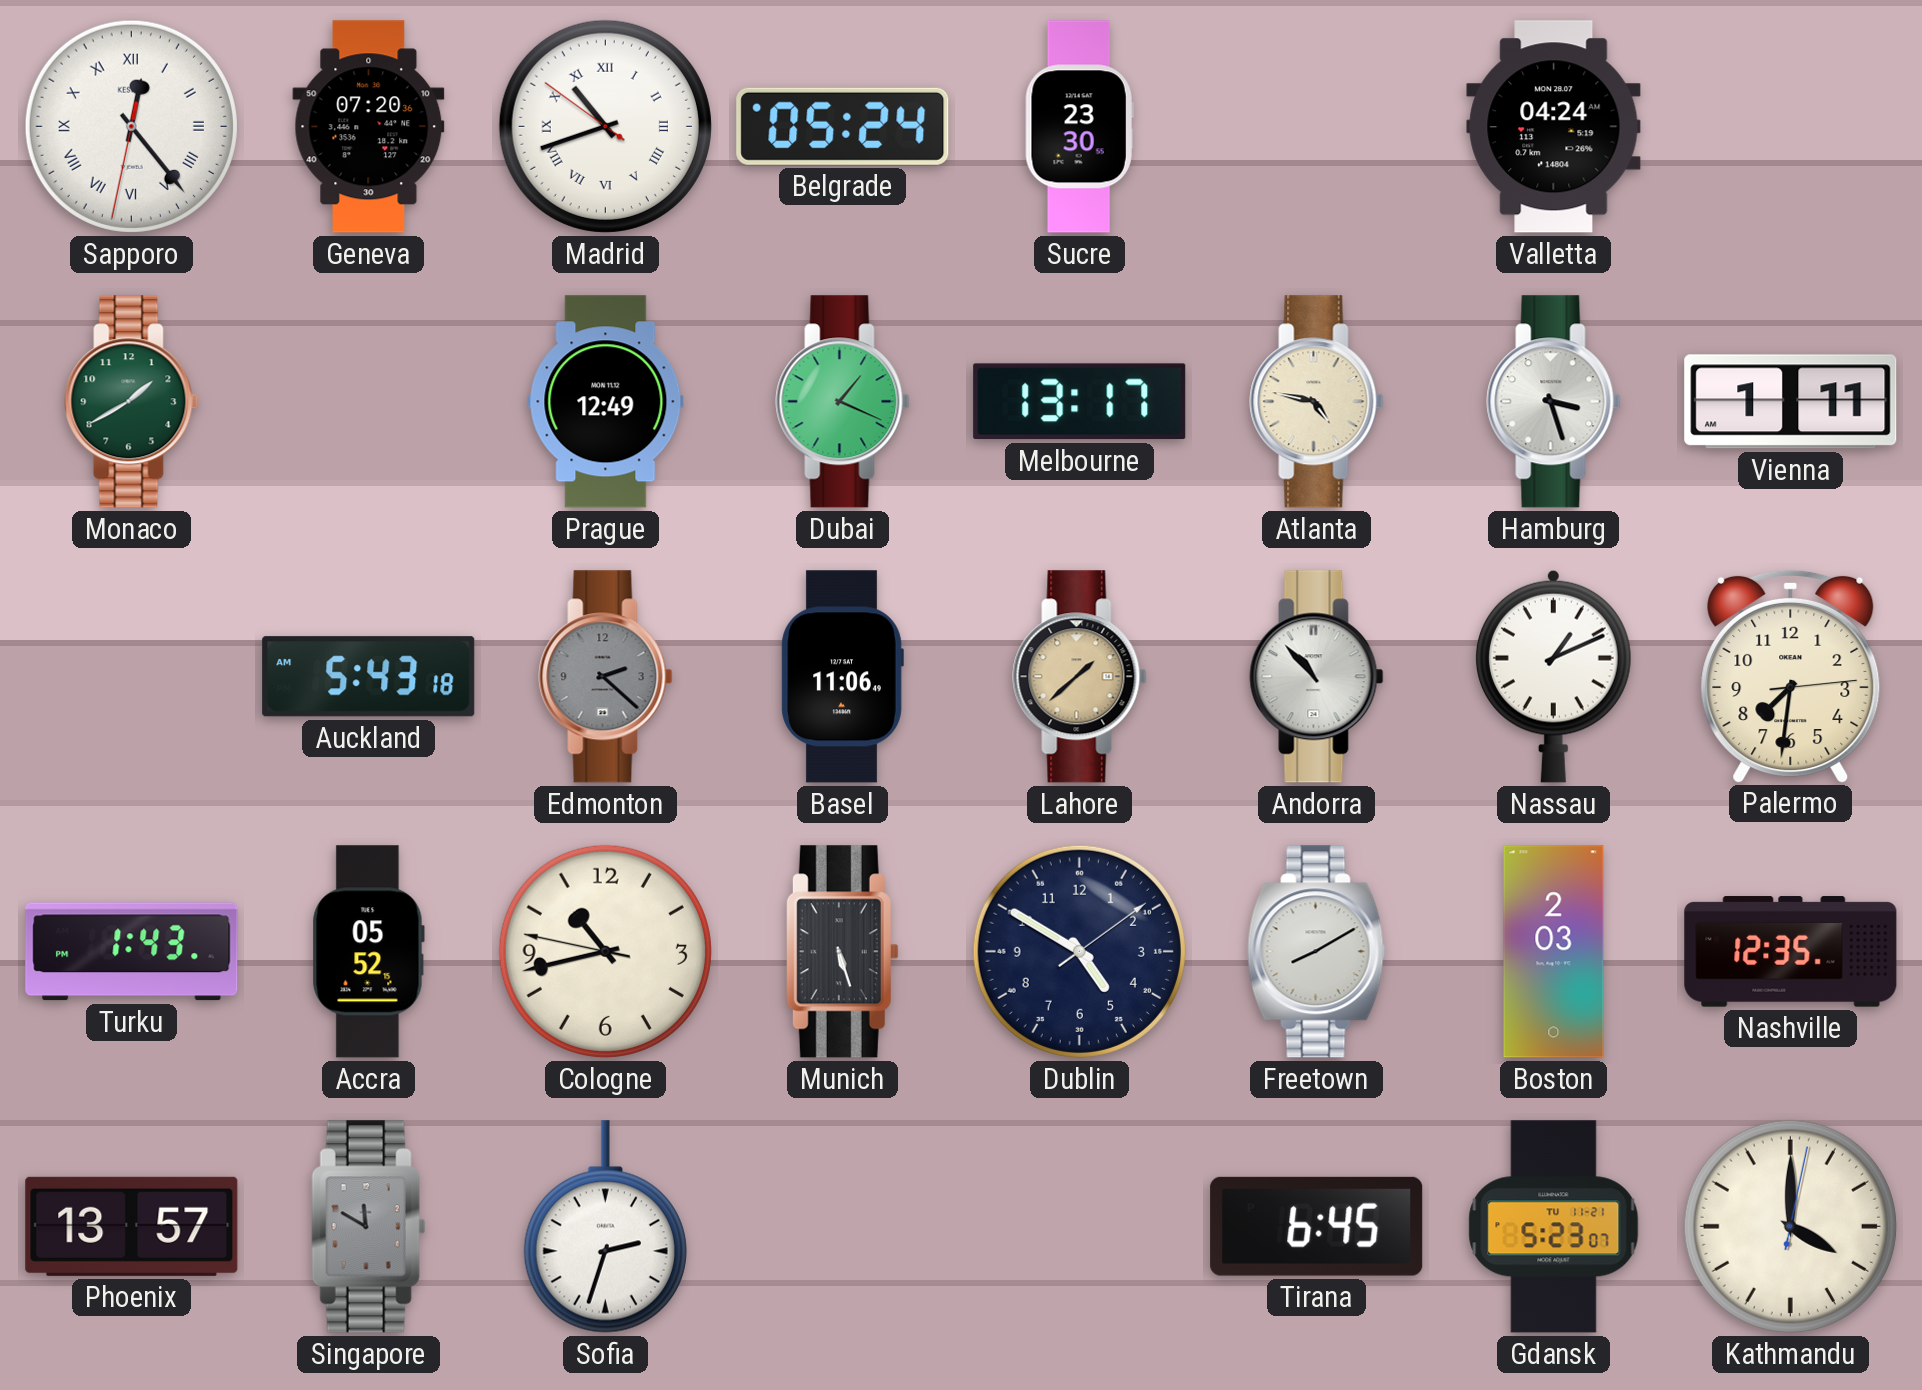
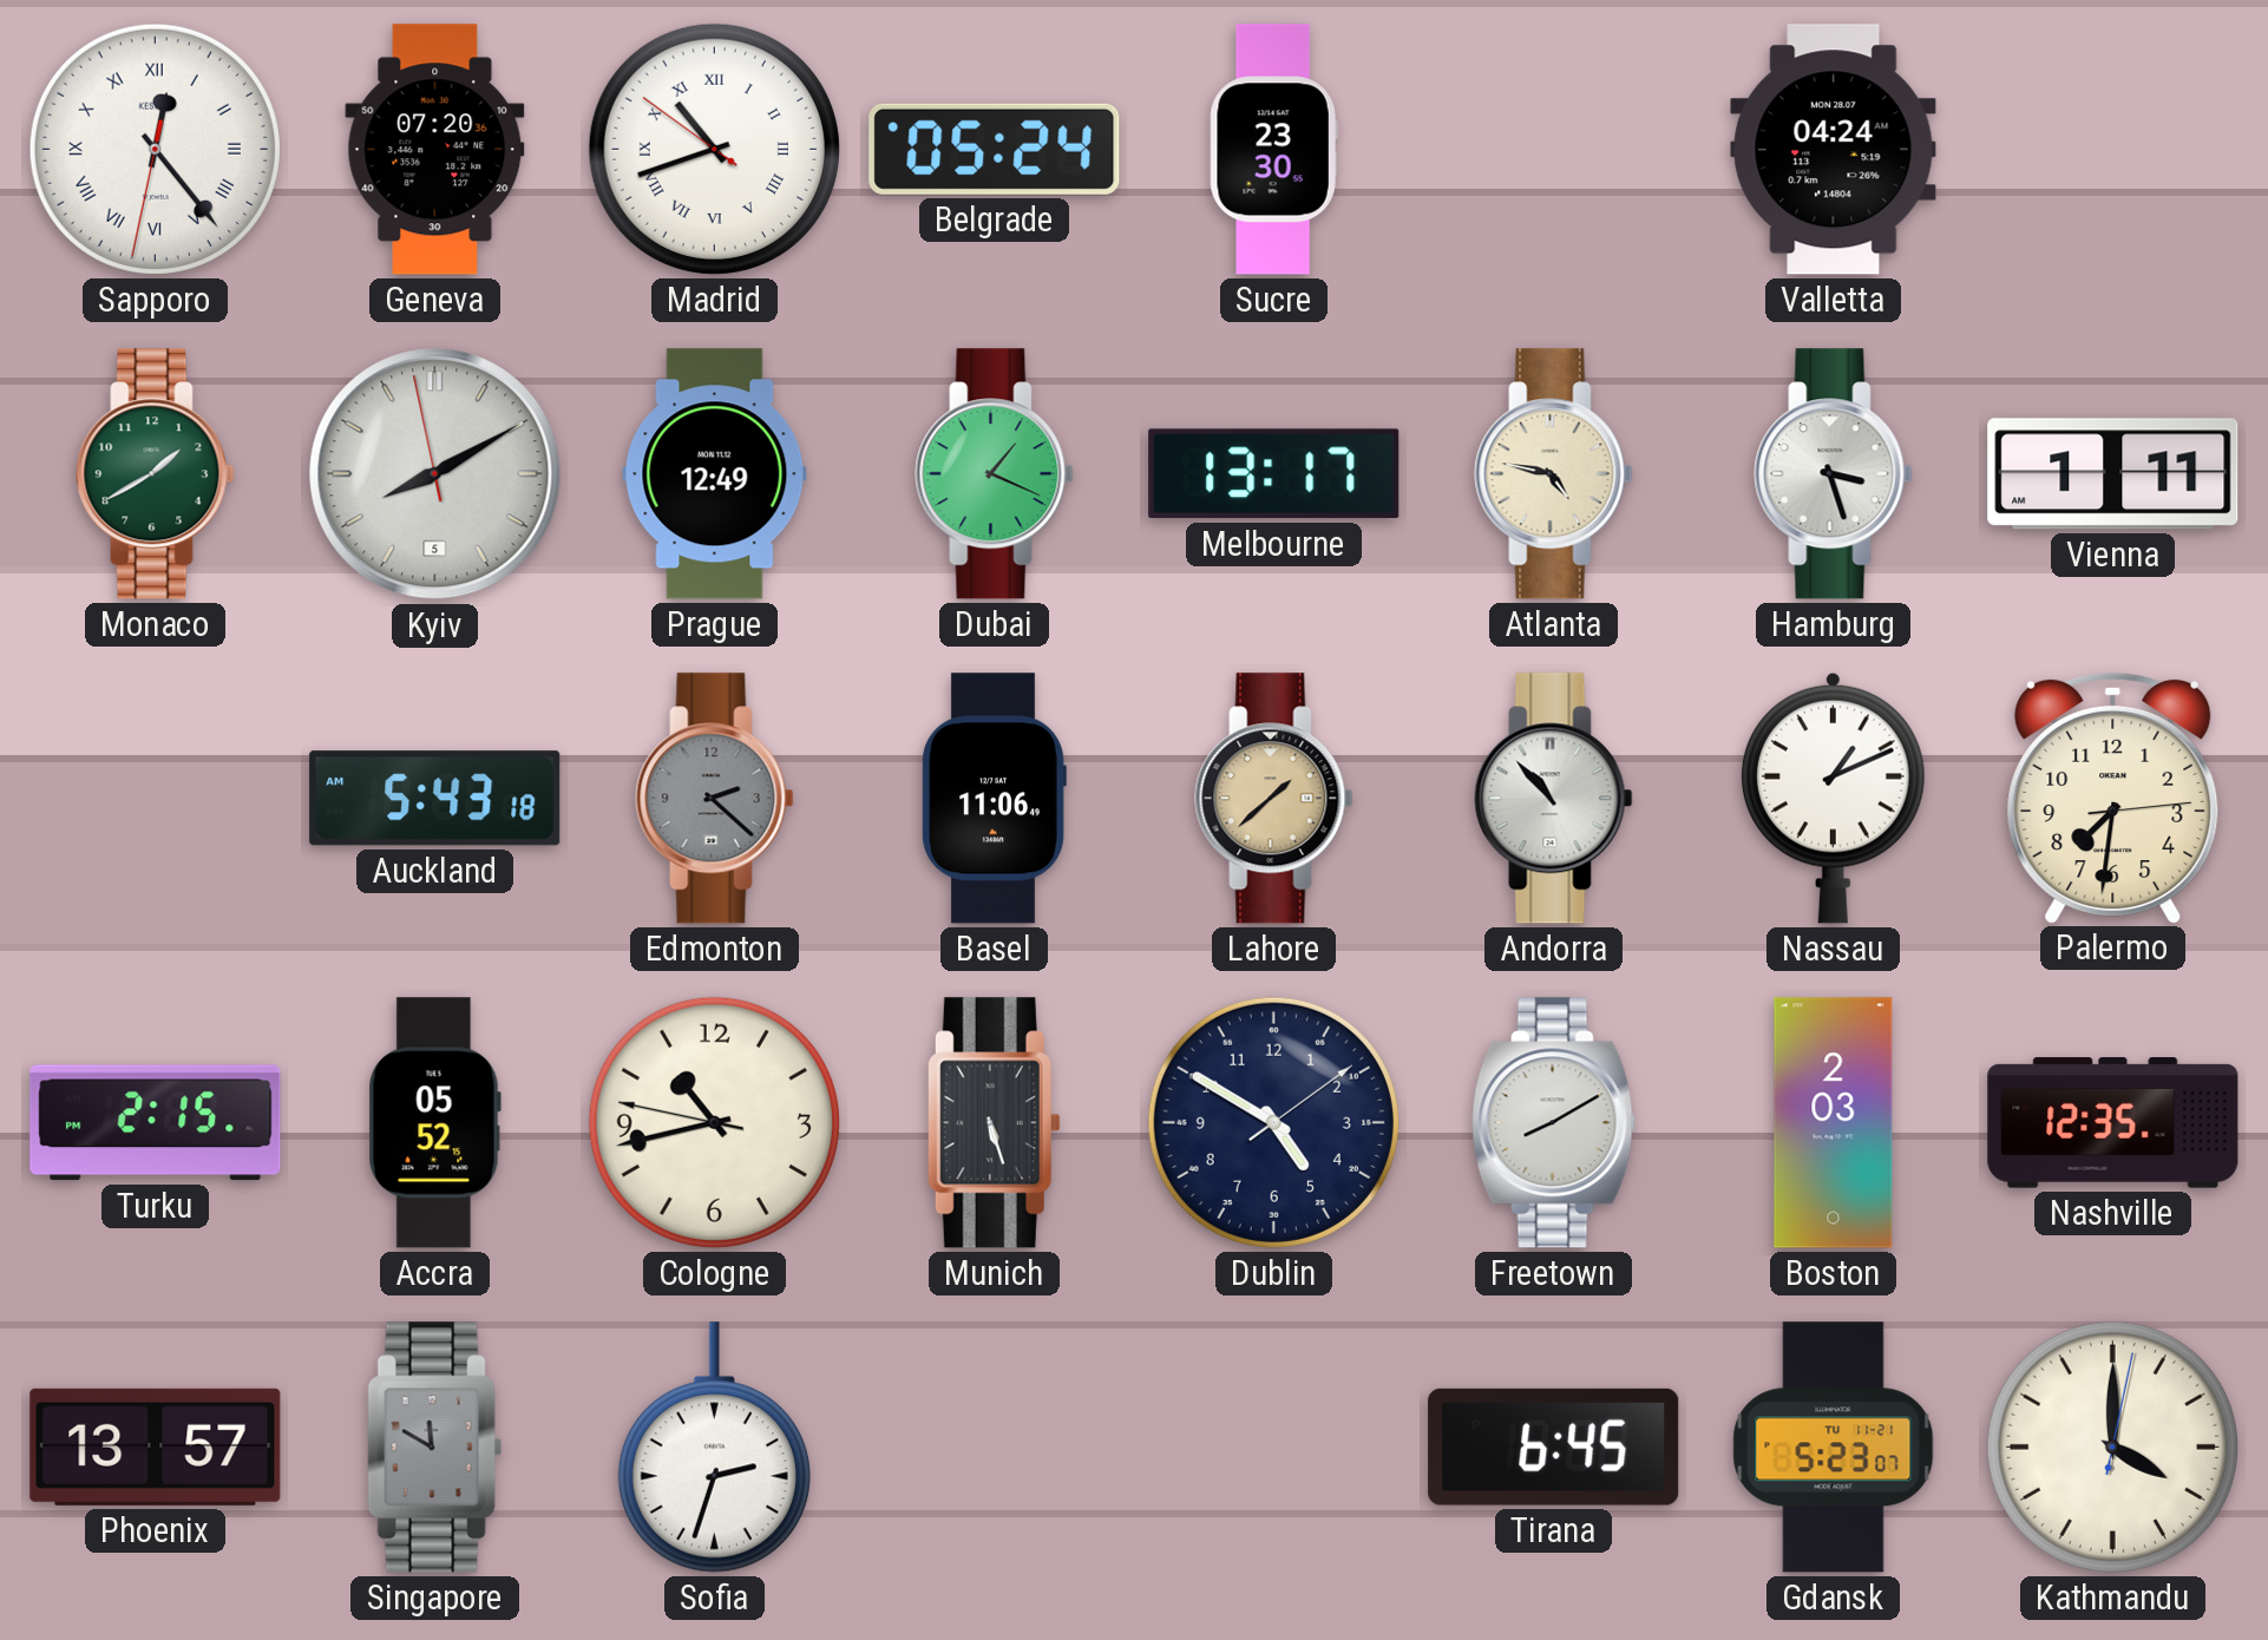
Kyiv: none -> 8:09
Turku: 1:43 -> 2:15
